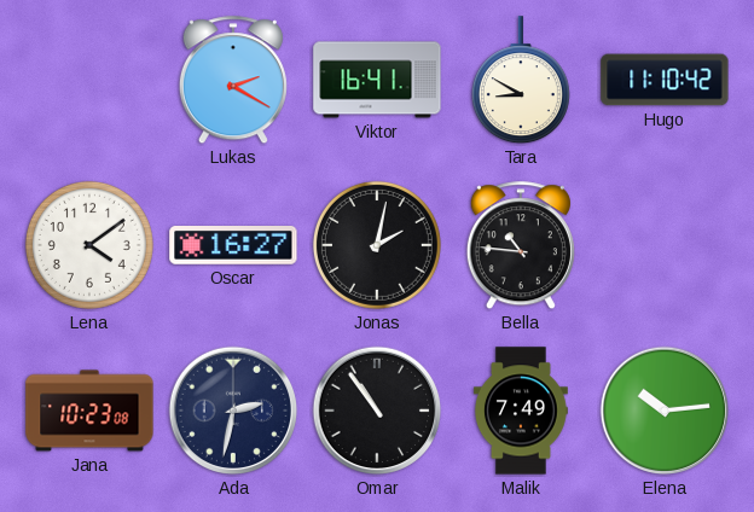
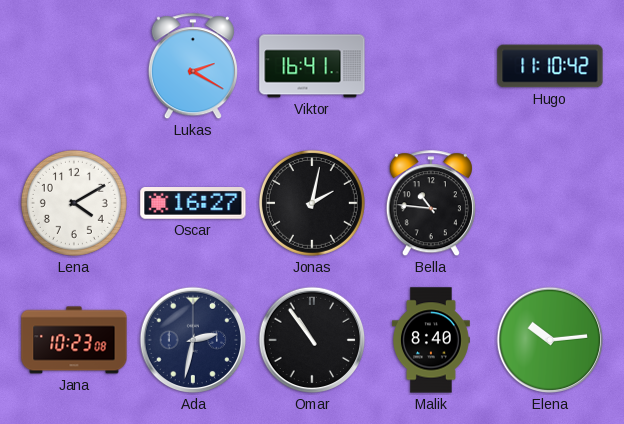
Tara: 8:50 -> none
Lena: 4:09 -> 4:10
Malik: 7:49 -> 8:40
